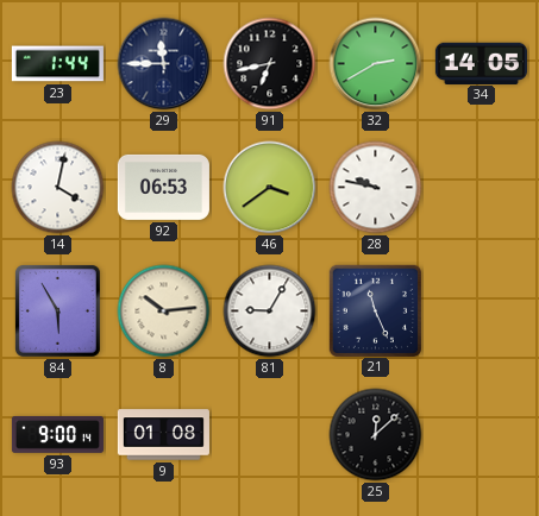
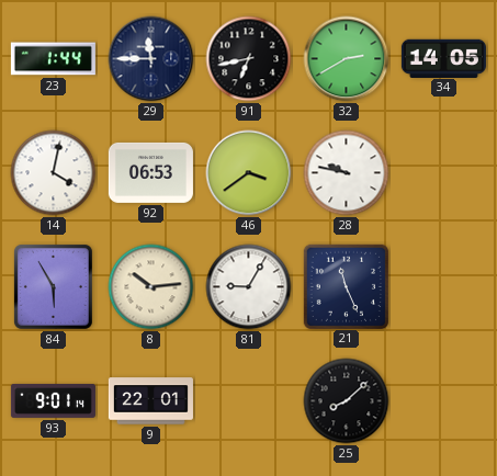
93: 9:00 -> 9:01
9: 01:08 -> 22:01
25: 12:08 -> 8:08
